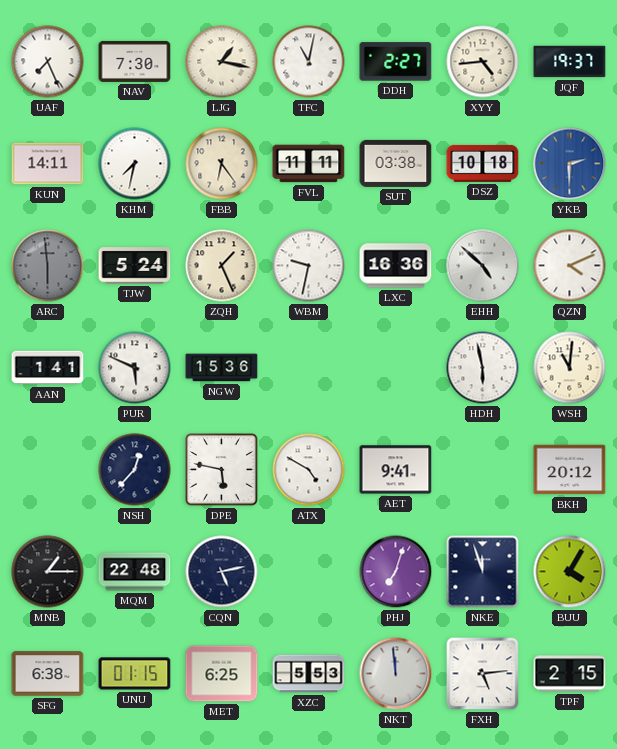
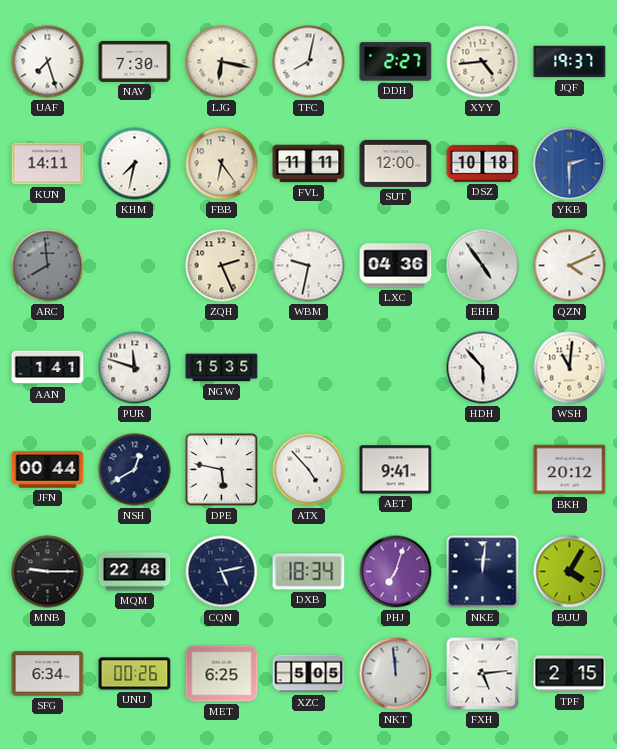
UAF: 7:26 -> 7:27
LJG: 1:17 -> 6:17
TFC: 11:02 -> 8:02
SUT: 03:38 -> 12:00
ARC: 5:59 -> 7:59
TJW: 5:24 -> none
ZQH: 1:26 -> 2:26
LXC: 16:36 -> 04:36
EHH: 4:52 -> 4:54
PUR: 5:49 -> 11:48
NGW: 15:36 -> 15:35
HDH: 5:58 -> 5:53
JFN: none -> 00:44
NSH: 12:37 -> 12:40
ATX: 4:50 -> 4:53
MNB: 1:15 -> 9:15
DXB: none -> 18:34
NKE: 11:57 -> 12:01
SFG: 6:38 -> 6:34
UNU: 01:15 -> 00:26
XZC: 5:53 -> 5:05
